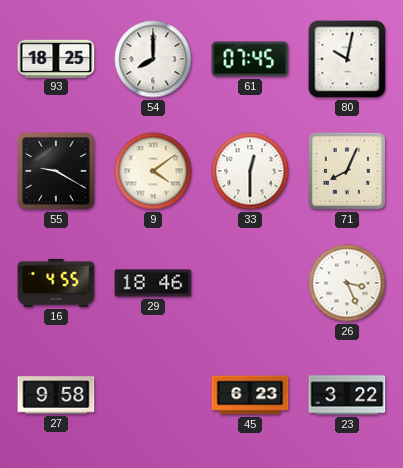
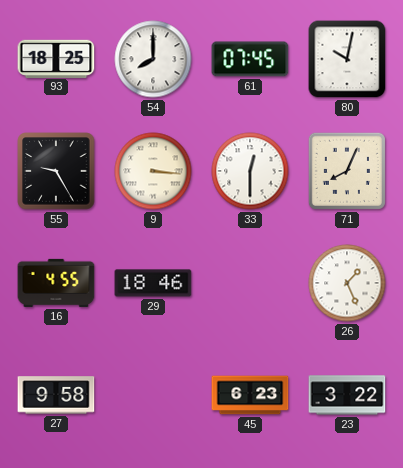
55: 9:20 -> 9:25
9: 4:09 -> 3:16
26: 3:26 -> 1:26
